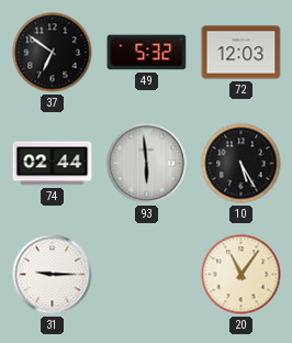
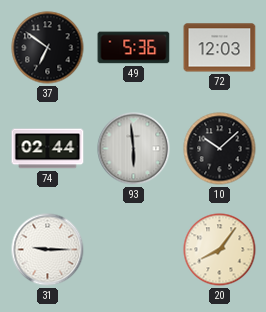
49: 5:32 -> 5:36
10: 5:25 -> 10:08
20: 11:06 -> 8:06
